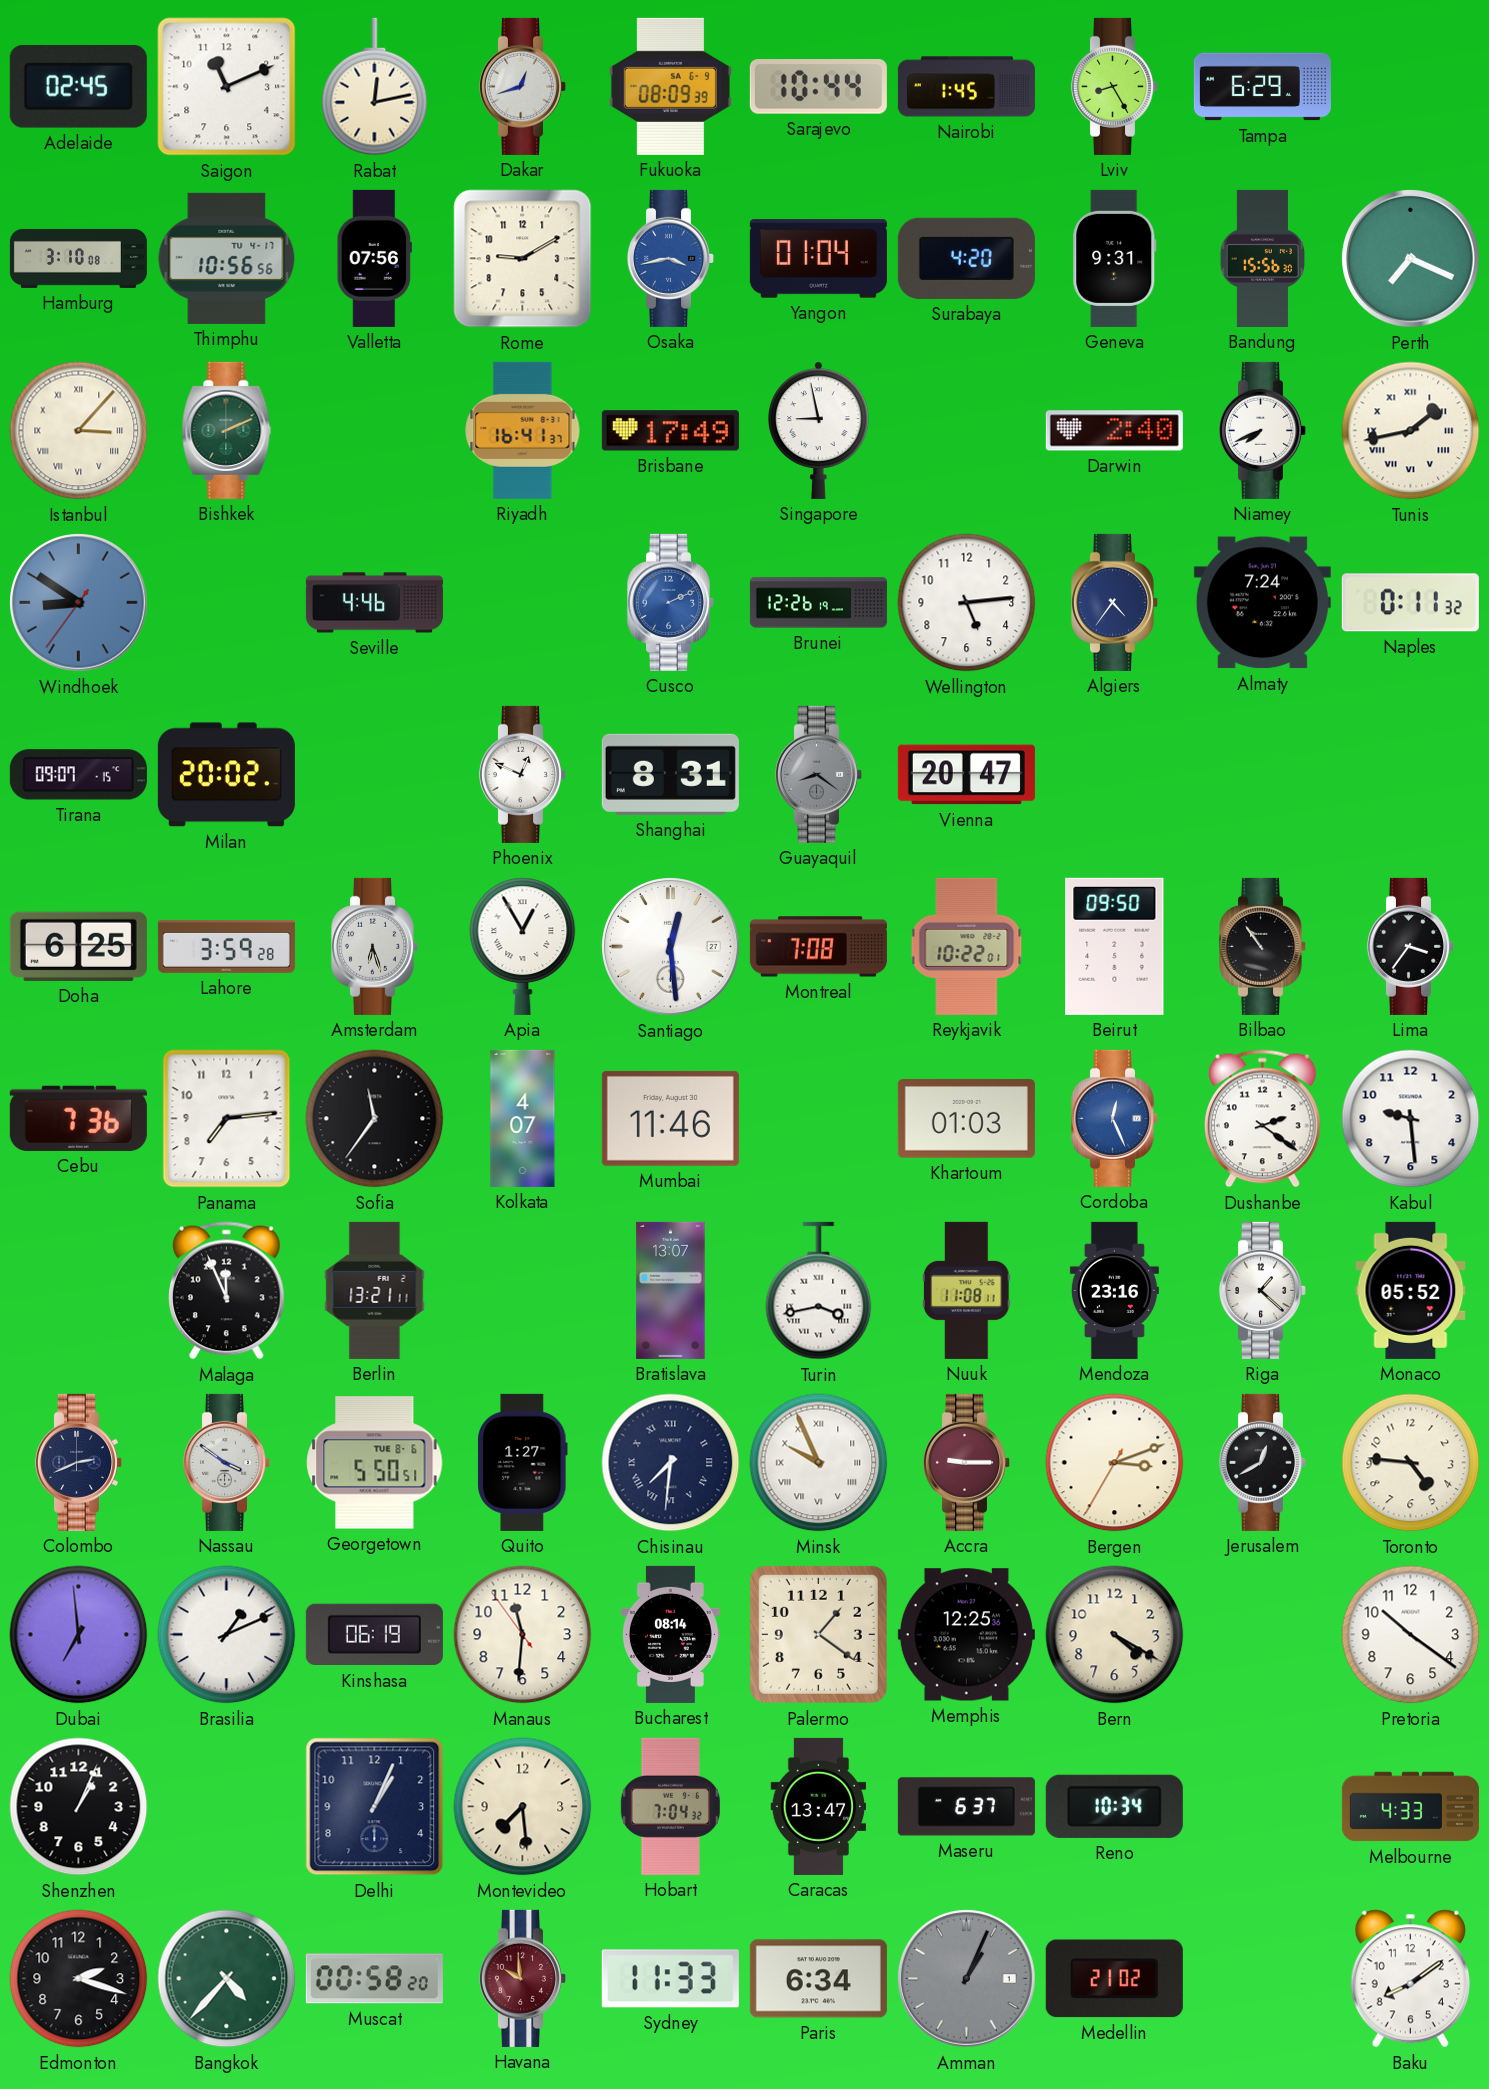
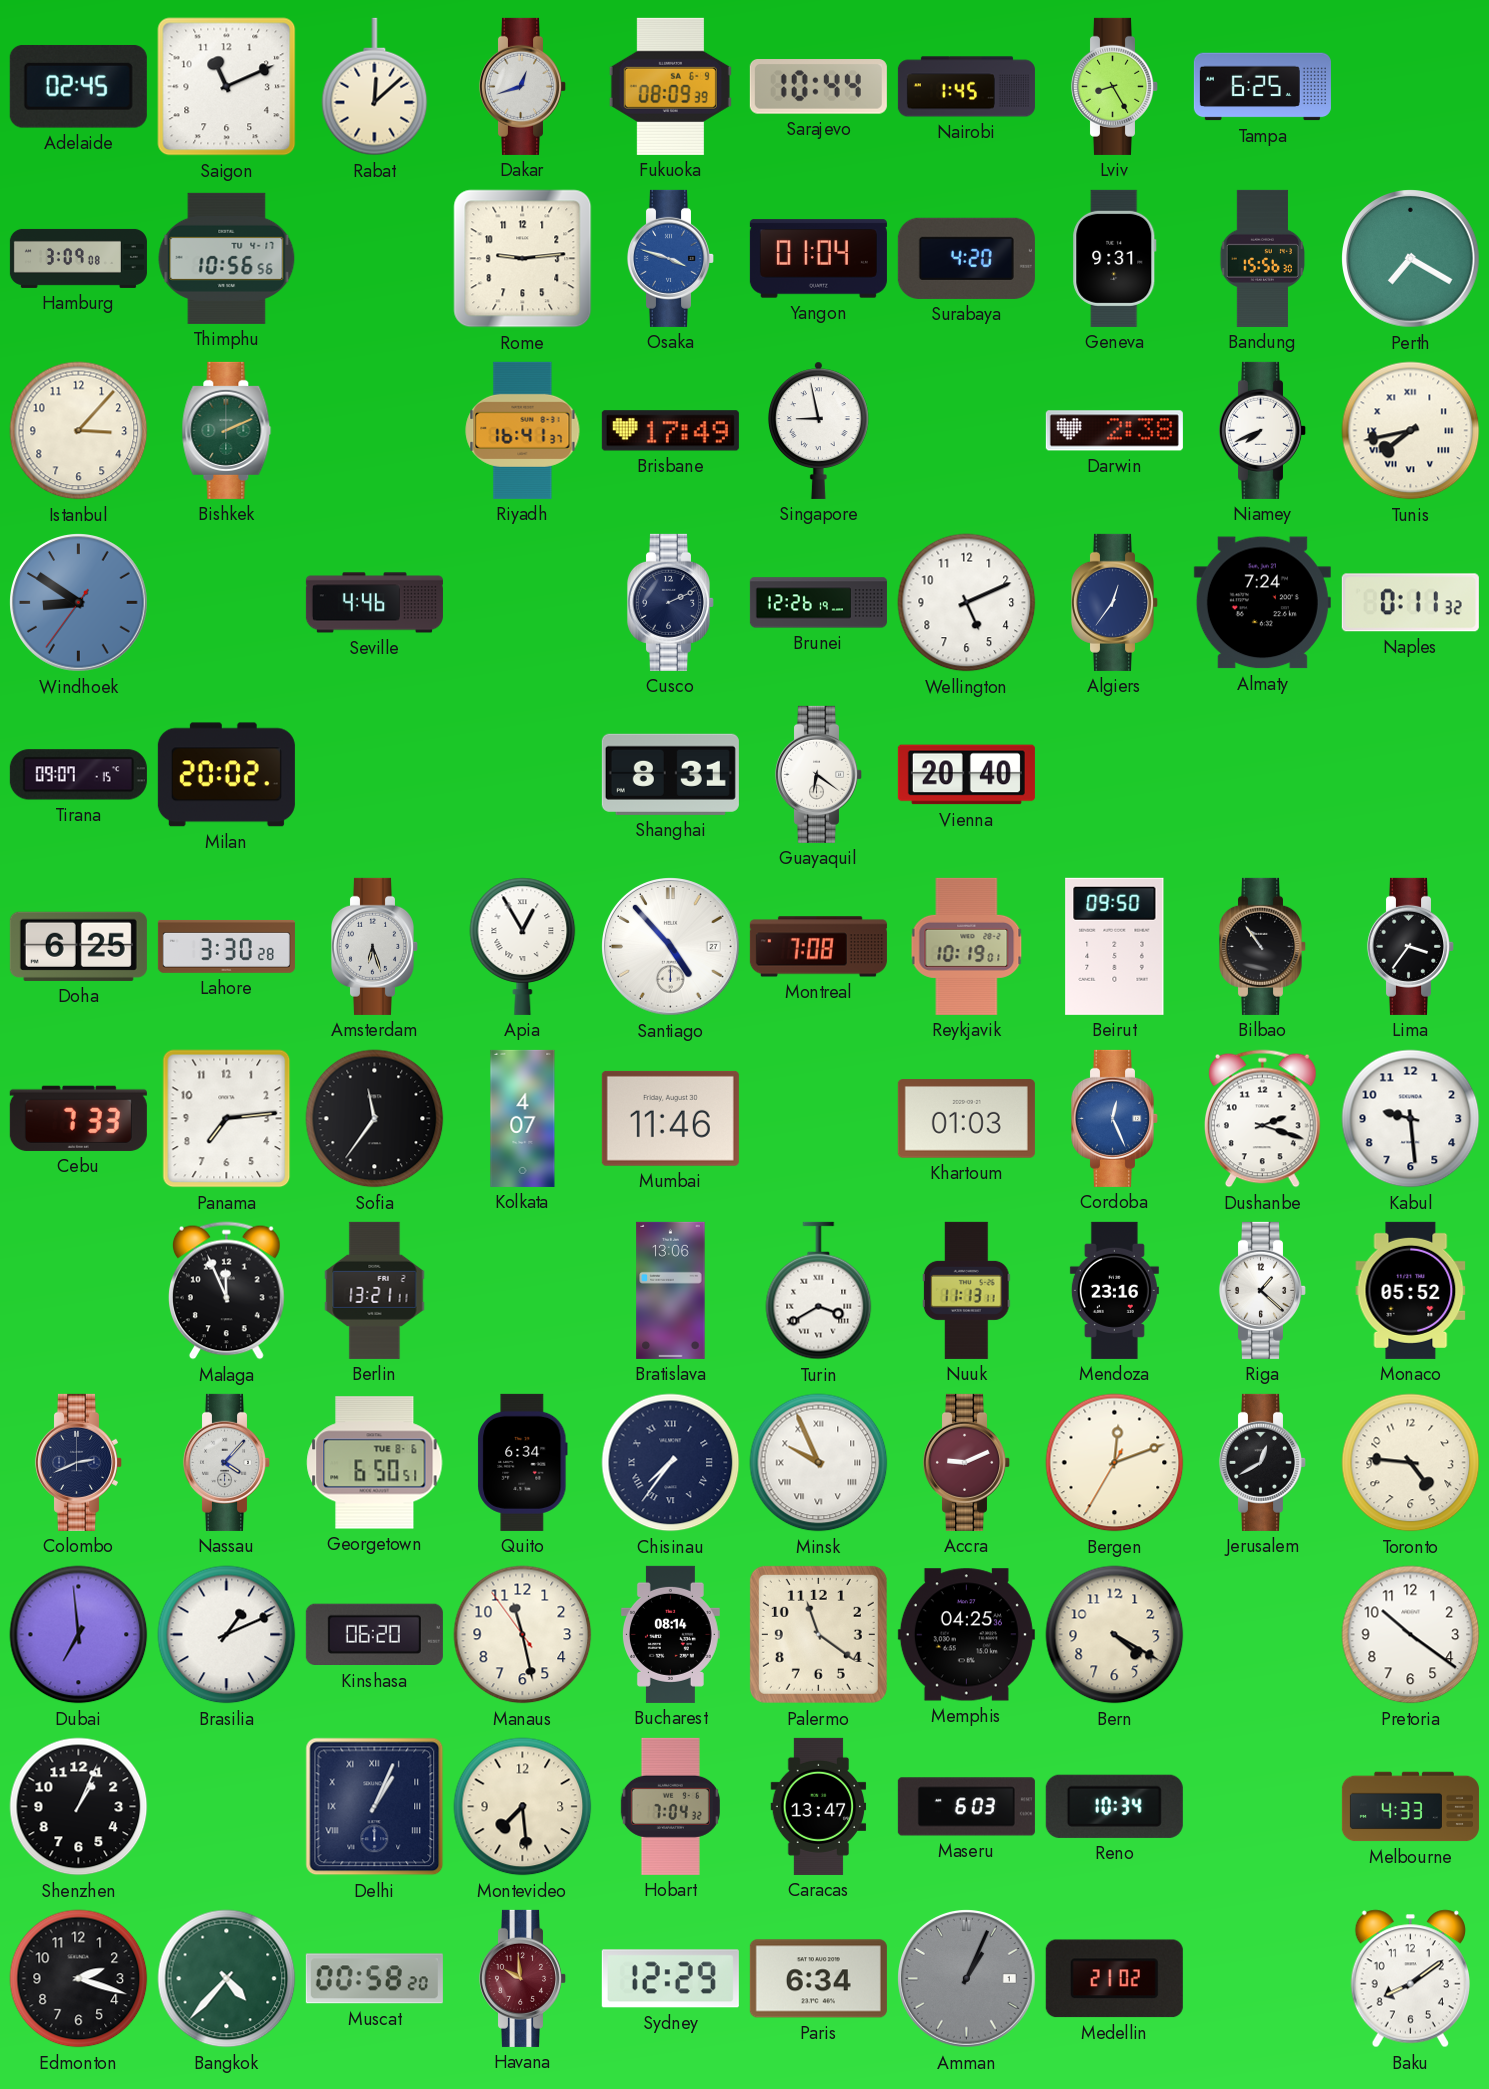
Rabat: 12:13 -> 12:08
Tampa: 6:29 -> 6:25
Hamburg: 3:10 -> 3:09
Valletta: 07:56 -> none
Rome: 9:10 -> 9:14
Osaka: 3:43 -> 3:48
Perth: 7:19 -> 7:20
Istanbul numerals: Roman -> Arabic
Darwin: 2:40 -> 2:38
Tunis: 1:43 -> 7:43
Cusco dial: blue -> navy
Wellington: 5:14 -> 5:11
Algiers: 4:36 -> 12:36
Phoenix: 12:49 -> none
Guayaquil: 8:21 -> 6:21
Guayaquil dial: grey -> white
Vienna: 20:47 -> 20:40
Lahore: 3:59 -> 3:30
Santiago: 12:29 -> 4:53
Reykjavik: 10:22 -> 10:19
Cebu: 7:36 -> 7:33
Dushanbe: 2:21 -> 2:18
Bratislava: 13:07 -> 13:06
Turin: 3:43 -> 3:40
Nuuk: 11:08 -> 11:13
Nassau: 3:51 -> 4:07
Georgetown: 5:50 -> 6:50
Quito: 1:27 -> 6:34
Chisinau: 7:31 -> 7:36
Accra: 9:15 -> 9:11
Bergen: 3:11 -> 12:11
Kinshasa: 06:19 -> 06:20
Manaus: 11:30 -> 11:27
Palermo: 1:21 -> 11:21
Memphis: 12:25 -> 04:25
Delhi numerals: Arabic -> Roman
Maseru: 6:37 -> 6:03
Sydney: 11:33 -> 12:29
